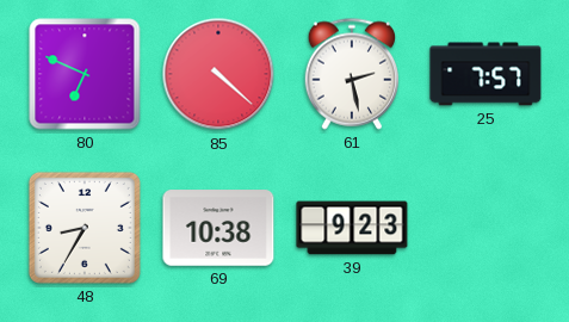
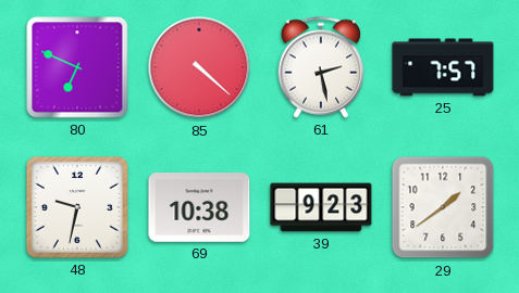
48: 8:35 -> 9:32
29: none -> 1:39
